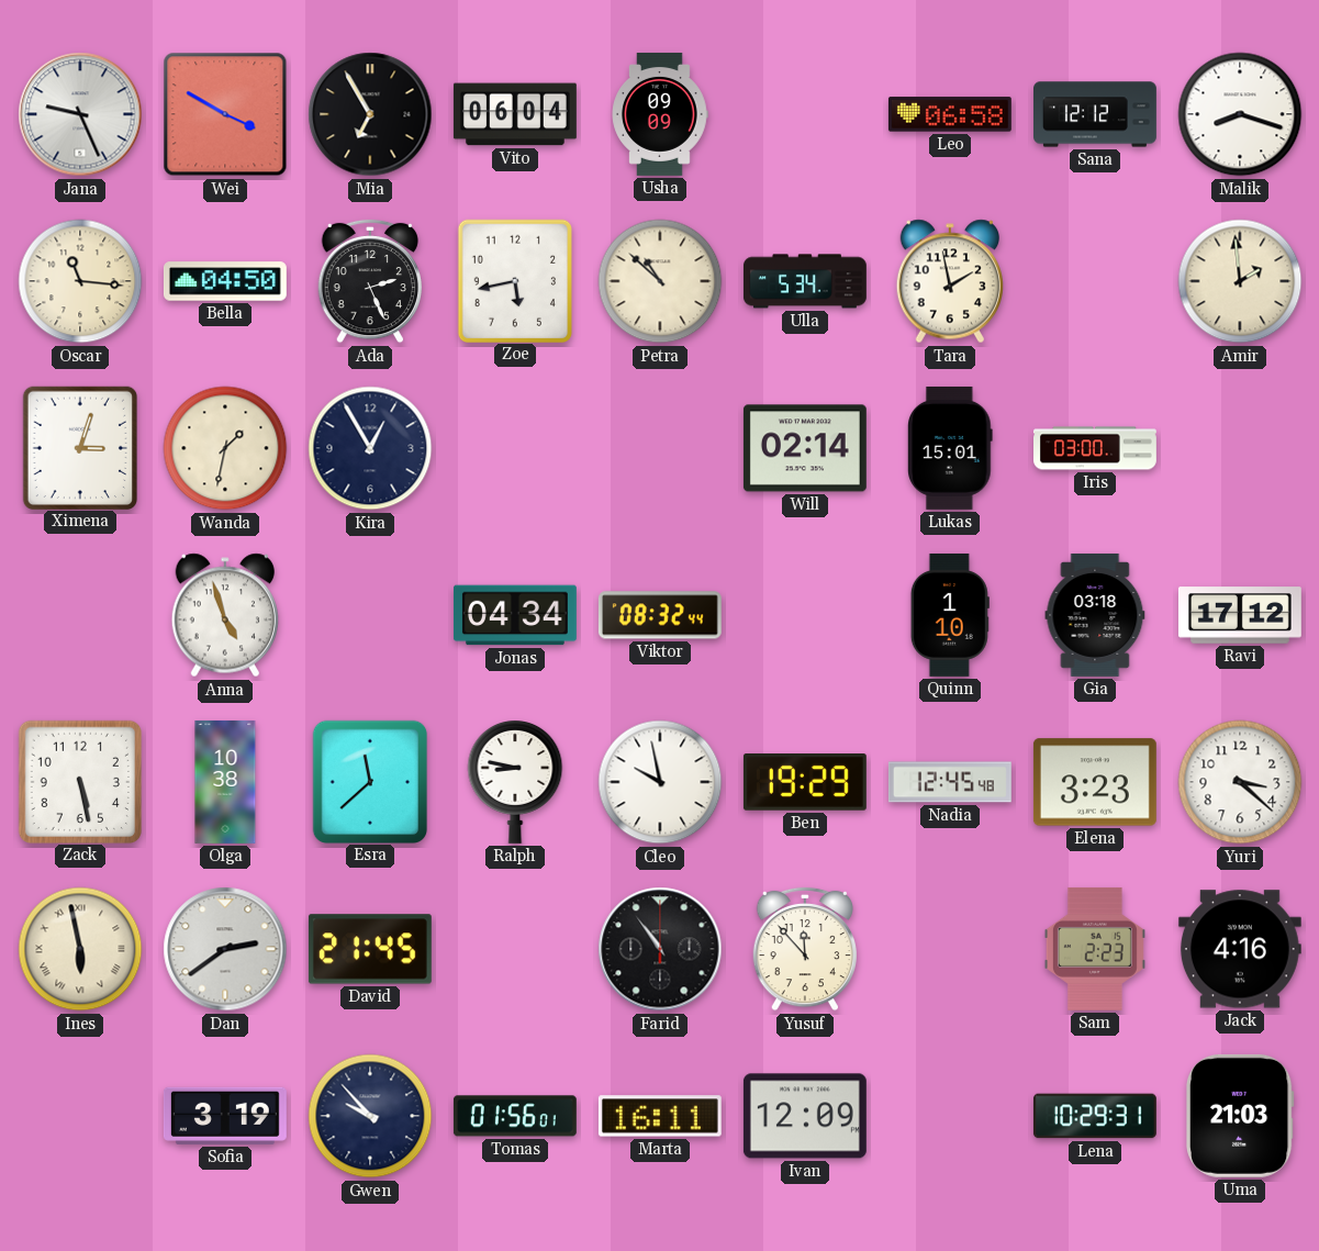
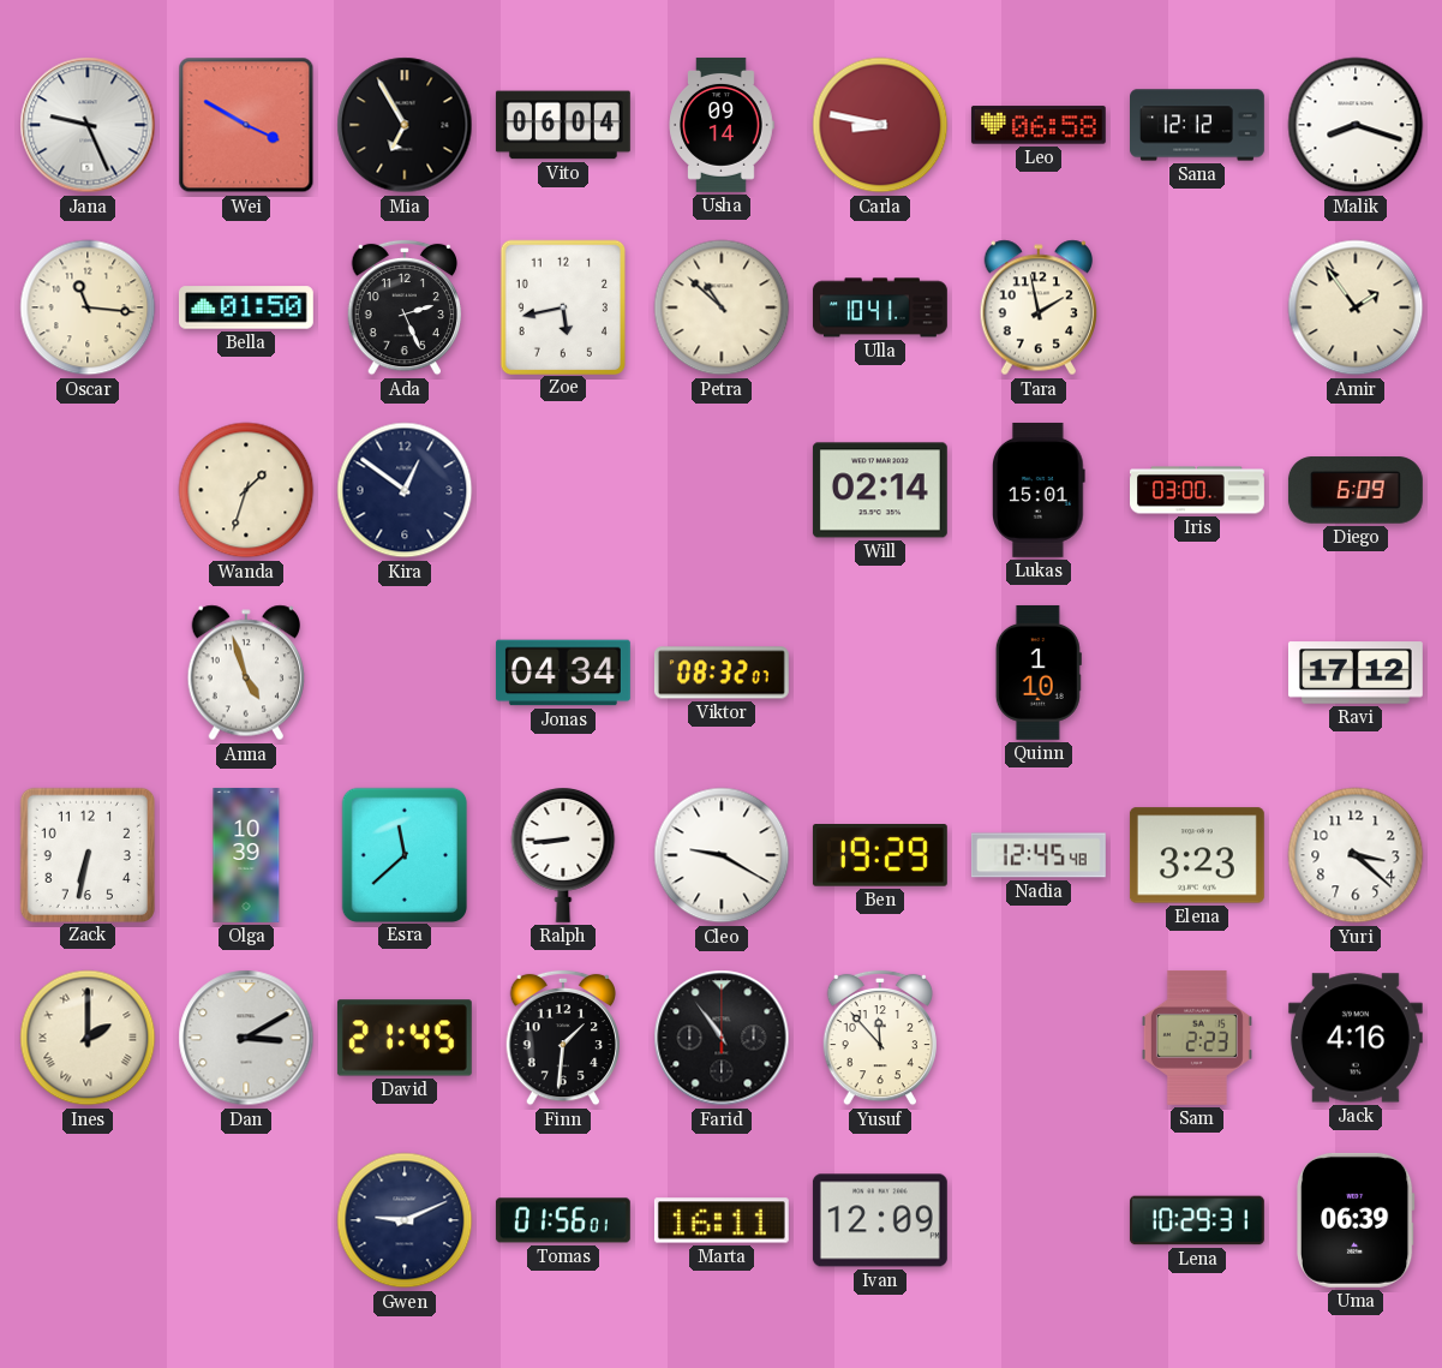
Usha: 09:09 -> 09:14
Carla: none -> 8:47
Bella: 04:50 -> 01:50
Ulla: 5:34 -> 10:41
Amir: 1:59 -> 1:54
Ximena: 3:03 -> none
Wanda: 1:32 -> 1:33
Kira: 12:55 -> 12:51
Diego: none -> 6:09
Viktor: 08:32:44 -> 08:32:07
Gia: 03:18 -> none
Zack: 5:28 -> 6:32
Olga: 10:38 -> 10:39
Ralph: 8:47 -> 8:44
Cleo: 9:58 -> 9:20
Ines: 5:58 -> 2:00
Dan: 2:39 -> 3:10
Finn: none -> 1:31
Sofia: 3:19 -> none
Gwen: 9:53 -> 9:11
Uma: 21:03 -> 06:39
